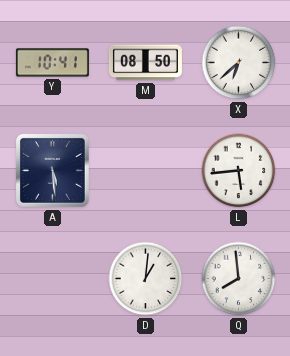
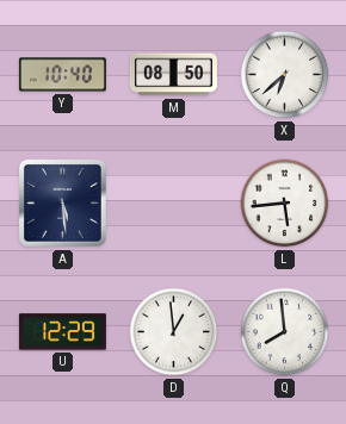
Y: 10:41 -> 10:40
U: none -> 12:29
D: 1:01 -> 12:59
